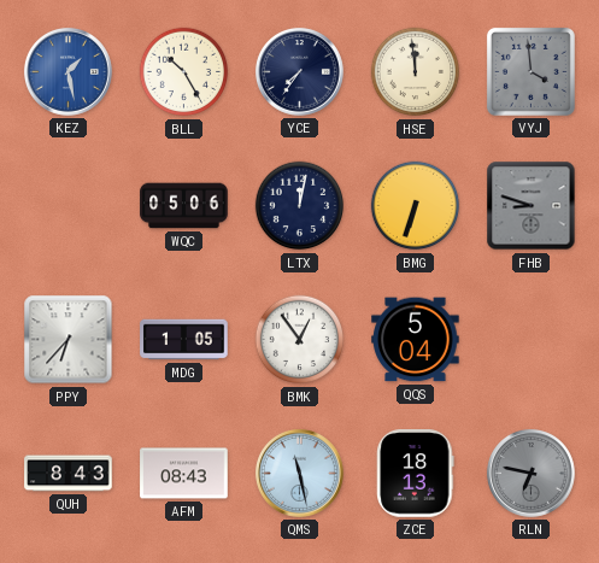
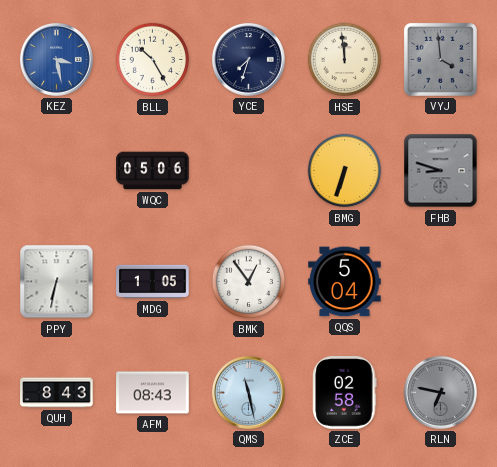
KEZ: 1:28 -> 3:28
YCE: 7:36 -> 7:33
LTX: 12:02 -> none
PPY: 6:37 -> 6:32
ZCE: 18:13 -> 02:58
